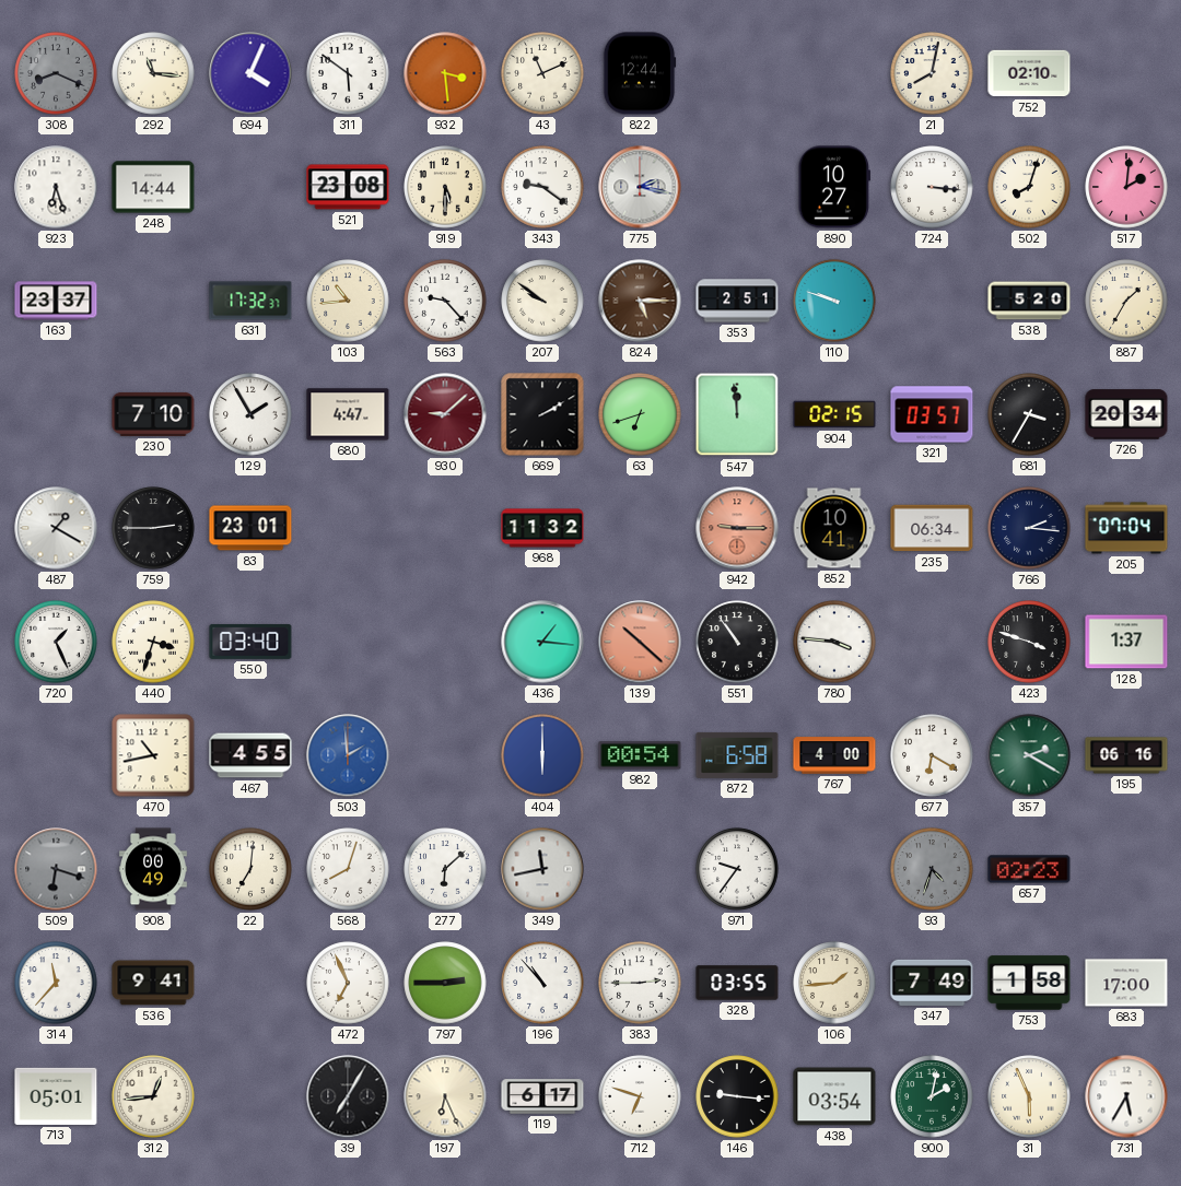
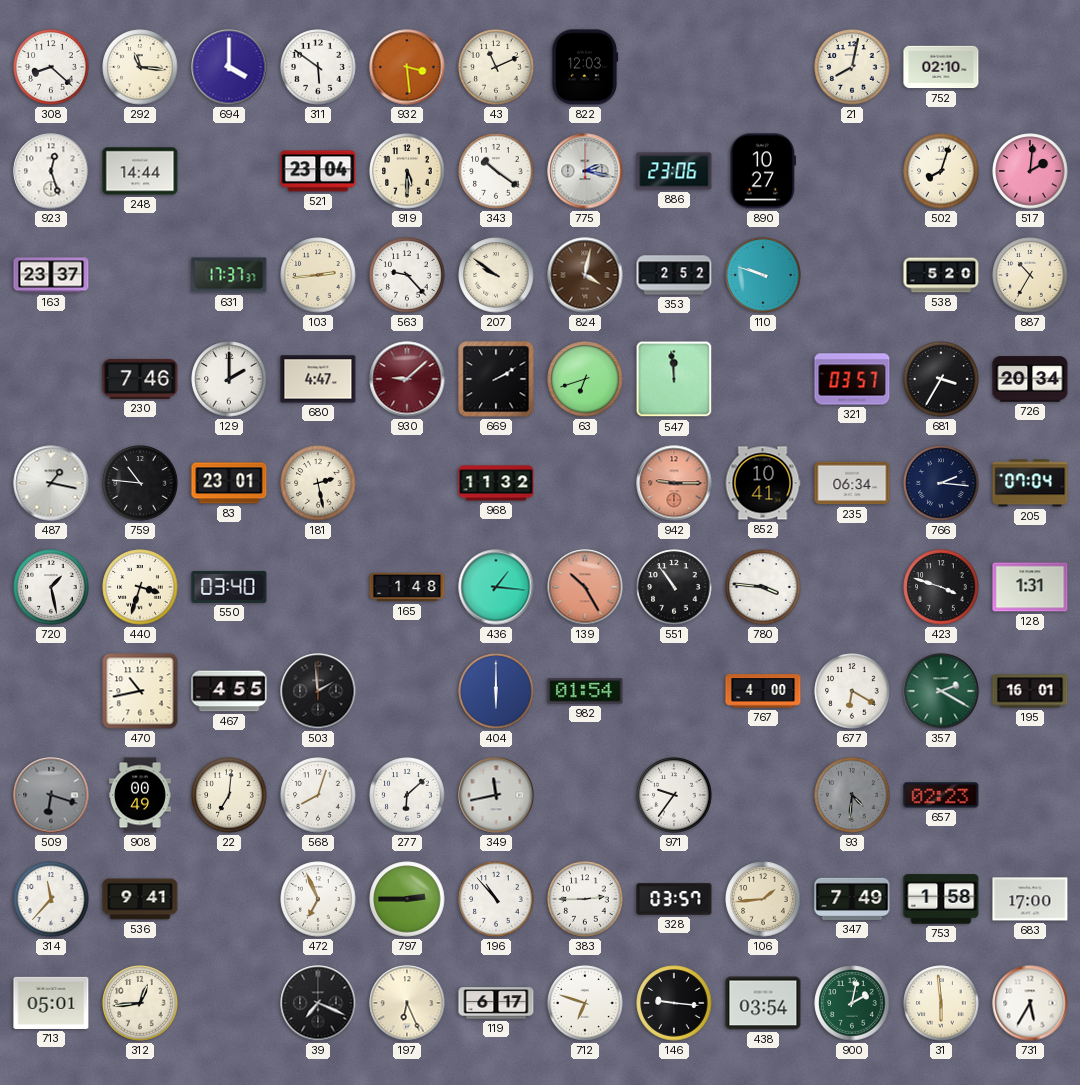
308: 8:19 -> 8:22
308 dial: grey -> white
694: 4:04 -> 4:00
822: 12:44 -> 12:03
923: 6:27 -> 12:27
521: 23:08 -> 23:04
343: 9:21 -> 10:21
886: none -> 23:06
724: 3:16 -> none
631: 17:32 -> 17:37
103: 10:44 -> 2:44
824: 5:15 -> 4:02
353: 2:51 -> 2:52
887: 1:35 -> 10:35
230: 7:10 -> 7:46
129: 1:55 -> 2:00
904: 02:15 -> none
487: 1:20 -> 1:17
759: 2:45 -> 10:46
181: none -> 2:28
720: 1:26 -> 1:28
165: none -> 1:48
139: 10:22 -> 10:25
128: 1:37 -> 1:31
503 dial: blue -> black
982: 00:54 -> 01:54
872: 6:58 -> none
195: 06:16 -> 16:01
93: 4:33 -> 4:31
328: 03:55 -> 03:57
39: 7:05 -> 7:19
31: 5:56 -> 5:59
